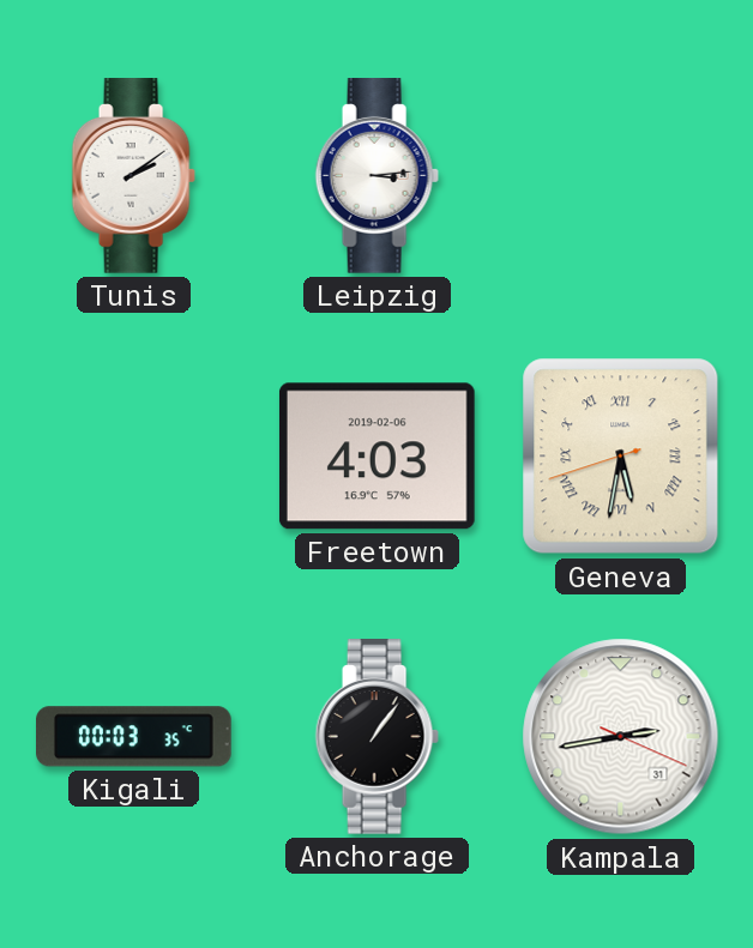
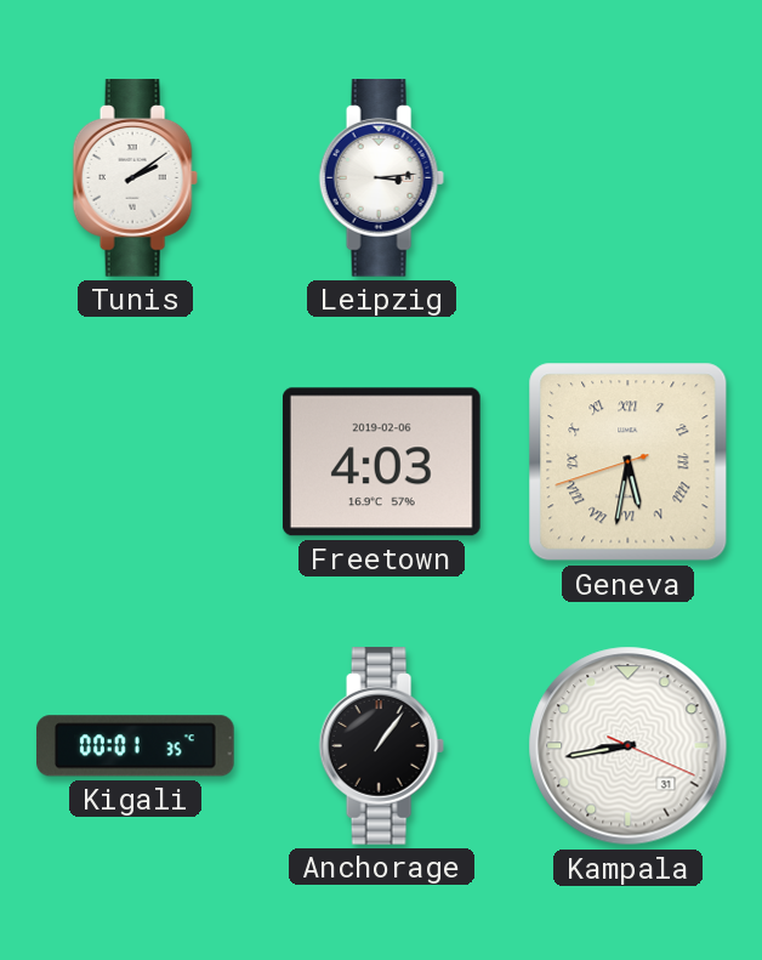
Kigali: 00:03 -> 00:01
Kampala: 2:43 -> 8:43
